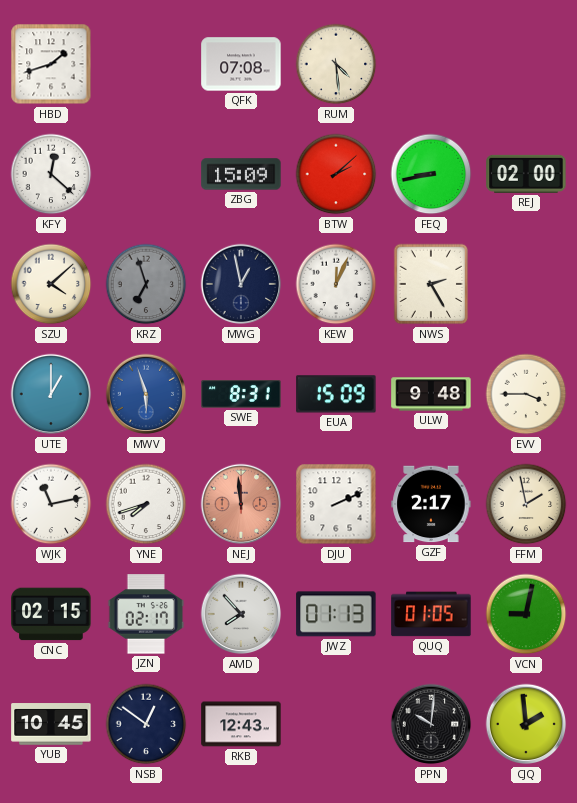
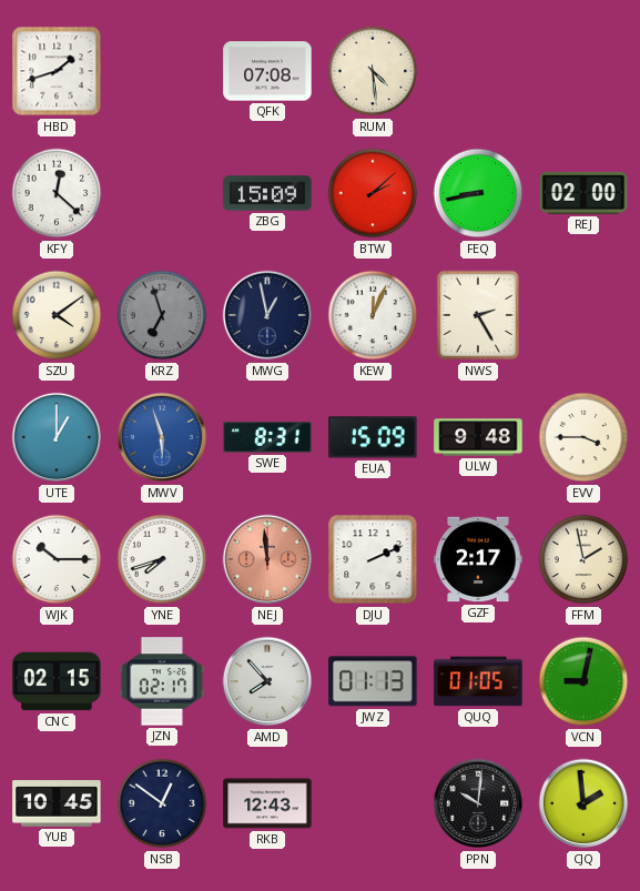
SZU: 4:08 -> 4:09
WJK: 11:13 -> 10:15
